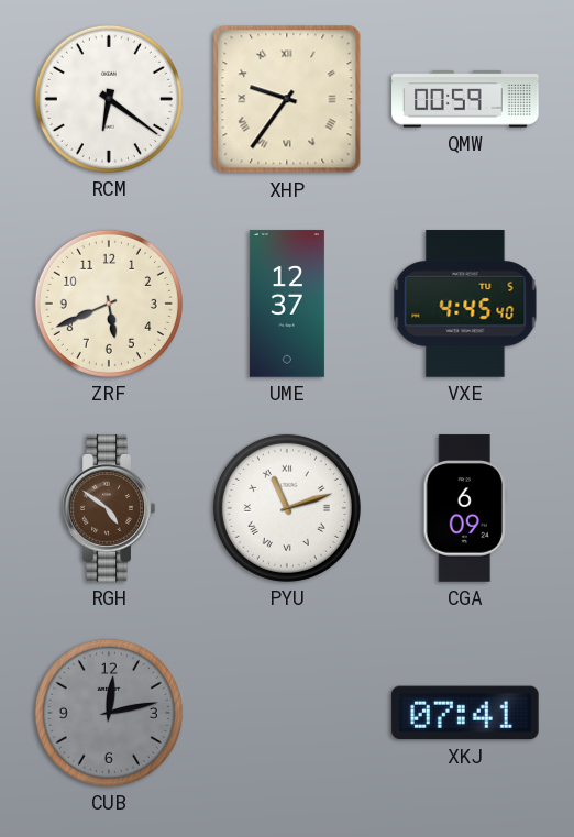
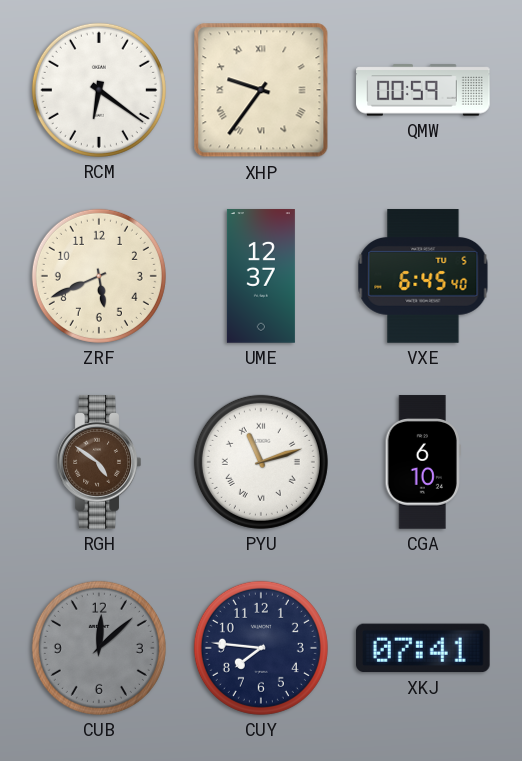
VXE: 4:45 -> 6:45
CGA: 6:09 -> 6:10
CUB: 12:13 -> 12:08
CUY: none -> 7:46
